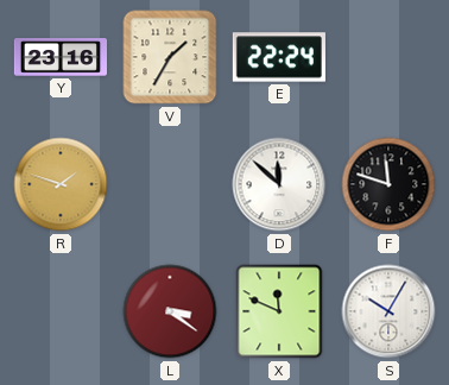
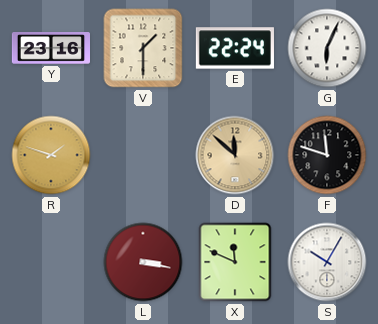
V: 1:35 -> 1:30
G: none -> 6:04
D dial: white -> champagne
L: 3:21 -> 3:17
